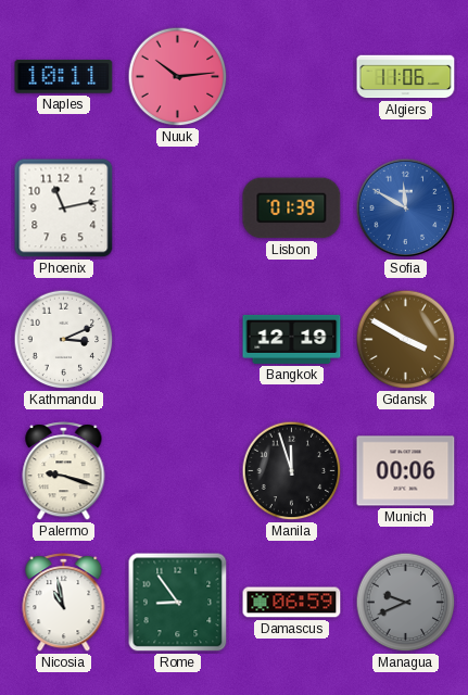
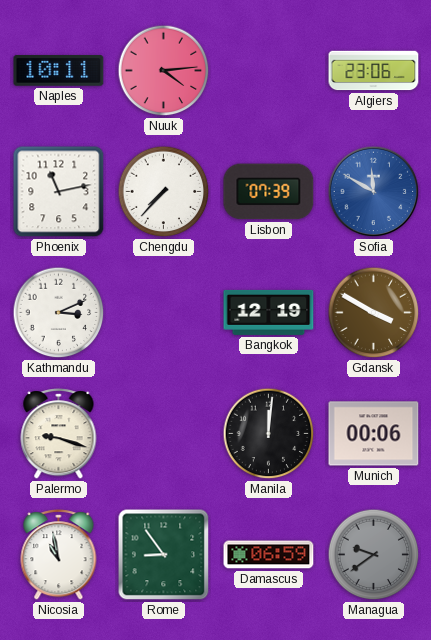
Nuuk: 10:14 -> 4:14
Algiers: 11:06 -> 23:06
Chengdu: none -> 7:37
Lisbon: 01:39 -> 07:39
Manila: 11:57 -> 12:01
Managua: 9:41 -> 9:39
